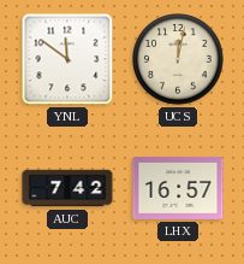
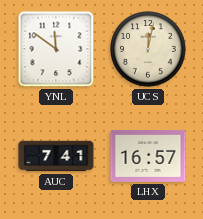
AUC: 7:42 -> 7:41
